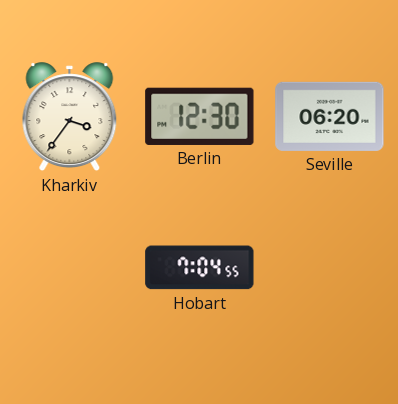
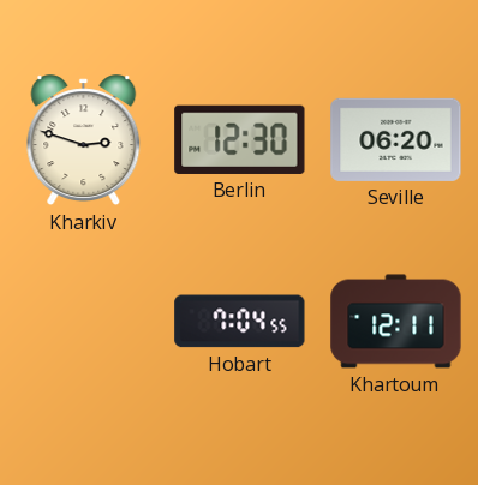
Kharkiv: 3:36 -> 2:48
Khartoum: none -> 12:11
